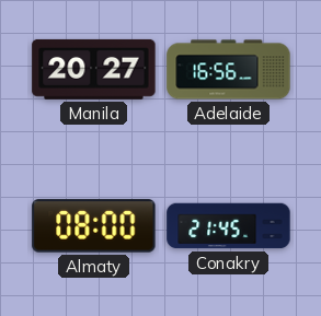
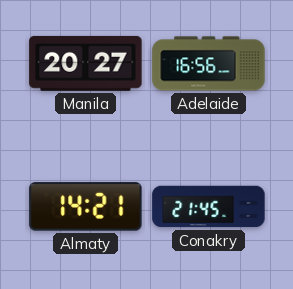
Almaty: 08:00 -> 14:21
